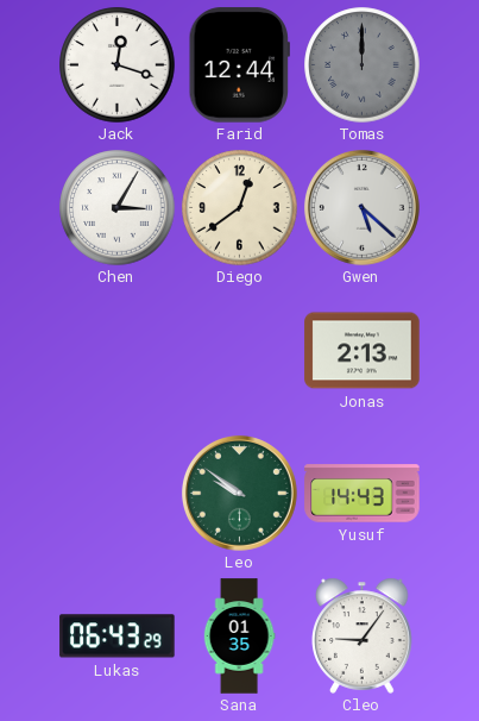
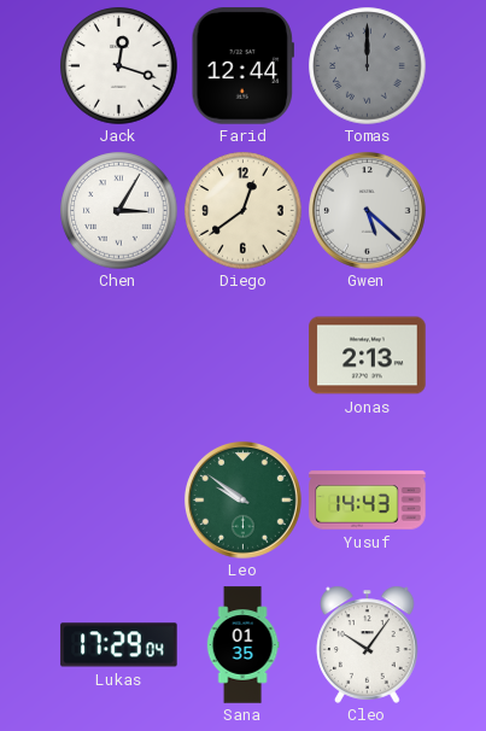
Lukas: 06:43 -> 17:29
Cleo: 9:06 -> 10:06
